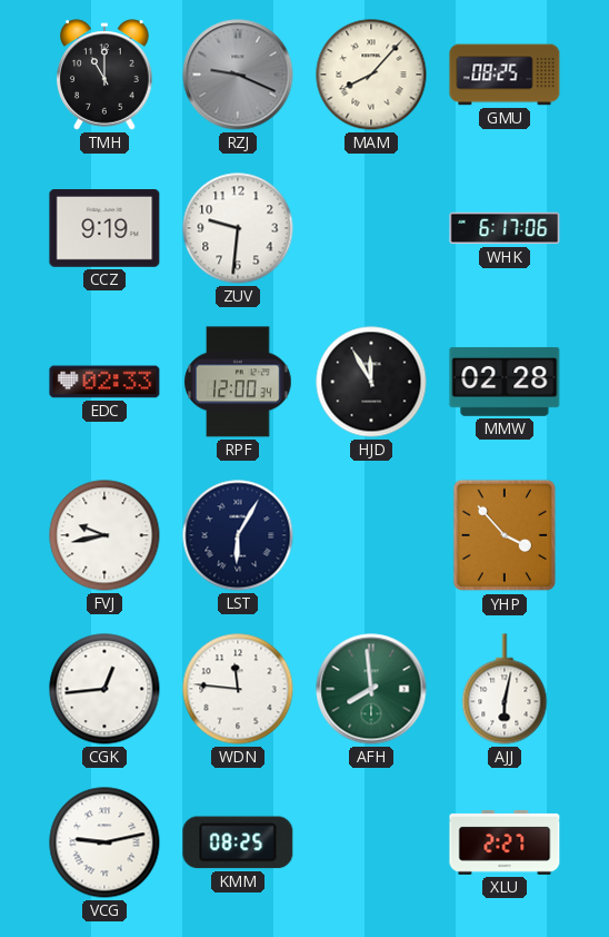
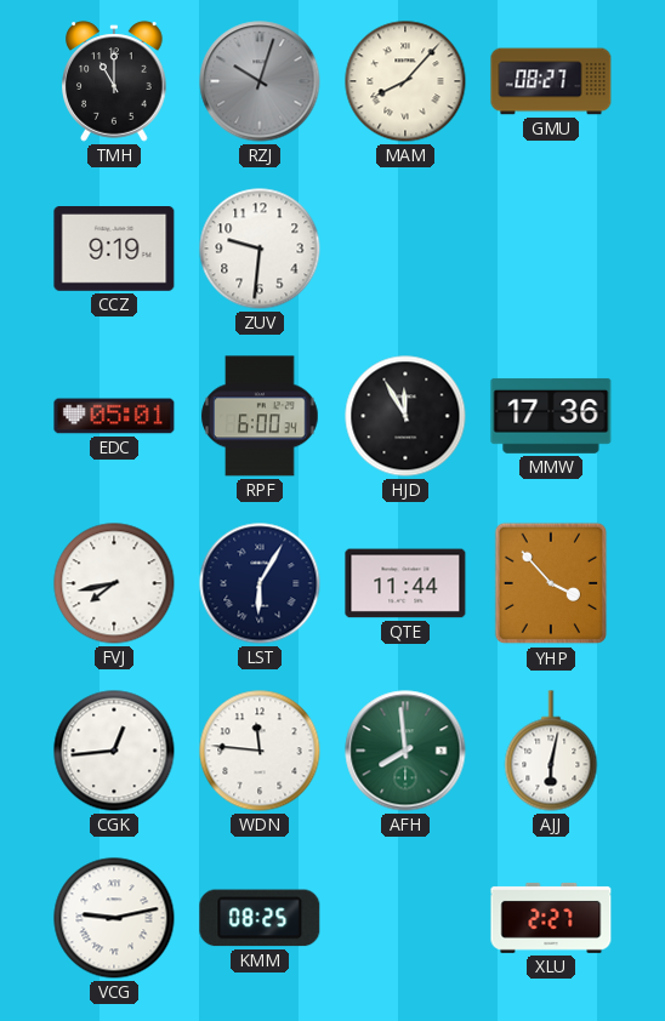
RZJ: 9:19 -> 10:03
GMU: 08:25 -> 08:27
WHK: 6:17 -> none
EDC: 02:33 -> 05:01
RPF: 12:00 -> 6:00
MMW: 02:28 -> 17:36
FVJ: 9:43 -> 7:43
QTE: none -> 11:44
